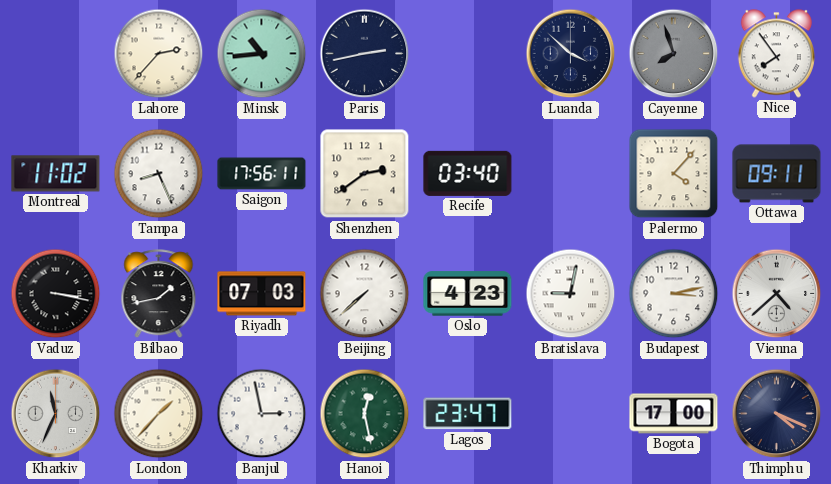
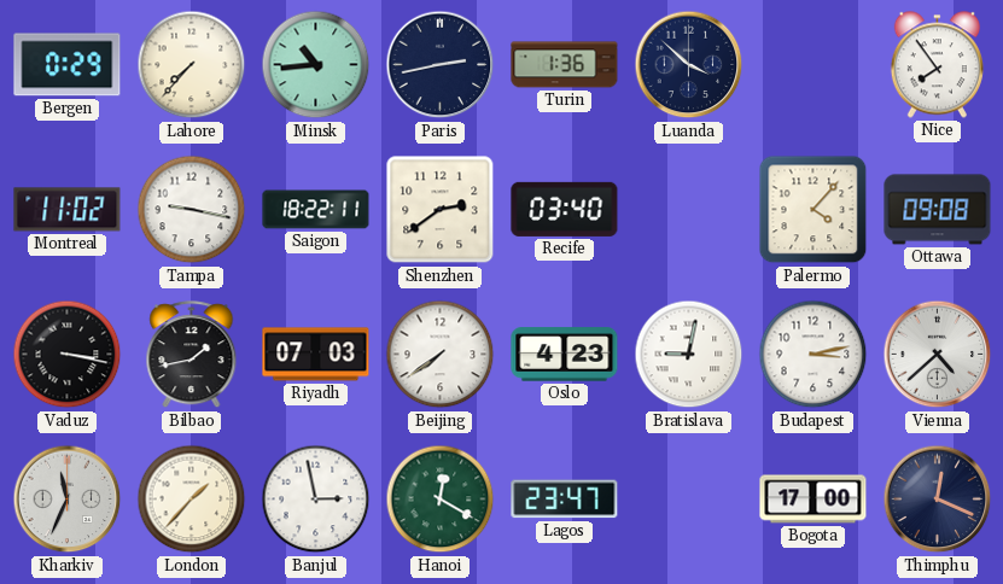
Bergen: none -> 0:29
Lahore: 2:37 -> 7:37
Turin: none -> 1:36
Cayenne: 7:57 -> none
Tampa: 8:26 -> 9:17
Saigon: 17:56 -> 18:22
Ottawa: 09:11 -> 09:08
Beijing: 7:38 -> 7:39
Hanoi: 12:28 -> 12:20
Thimphu: 4:19 -> 12:19
